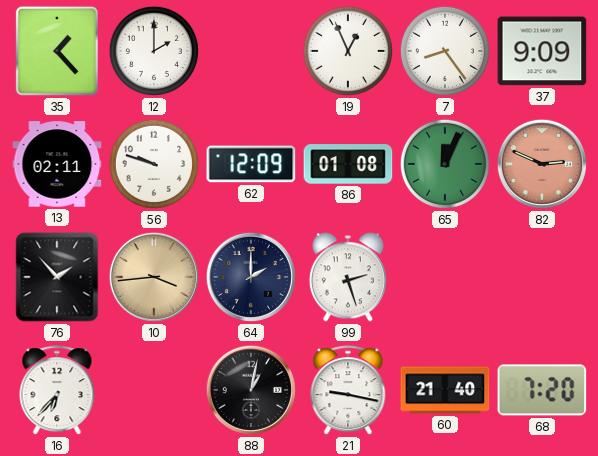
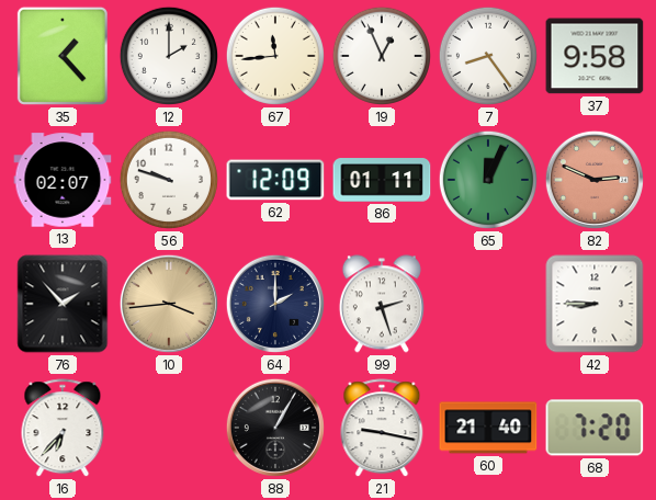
67: none -> 11:44
37: 9:09 -> 9:58
13: 02:11 -> 02:07
86: 01:08 -> 01:11
42: none -> 8:45
88: 1:02 -> 1:05
